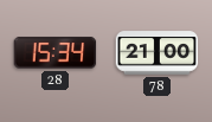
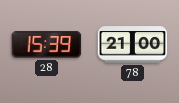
28: 15:34 -> 15:39
